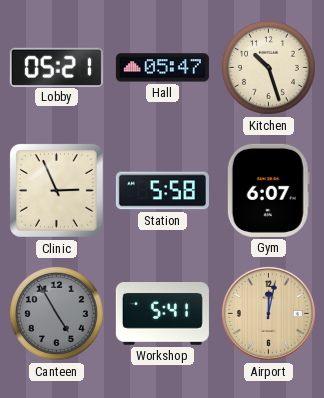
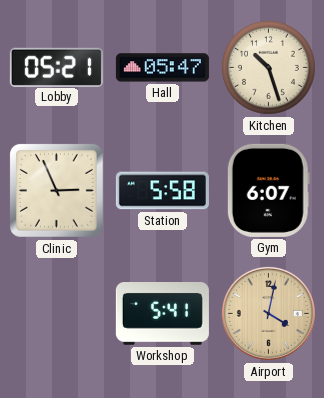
Canteen: 4:55 -> none
Airport: 12:02 -> 4:02
